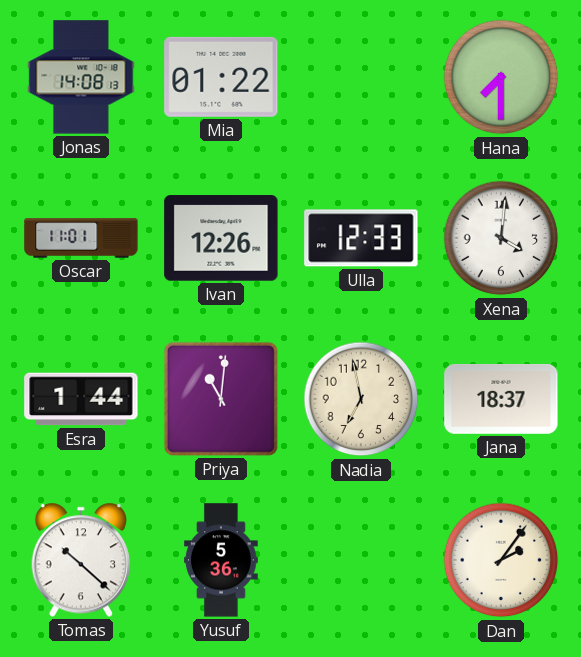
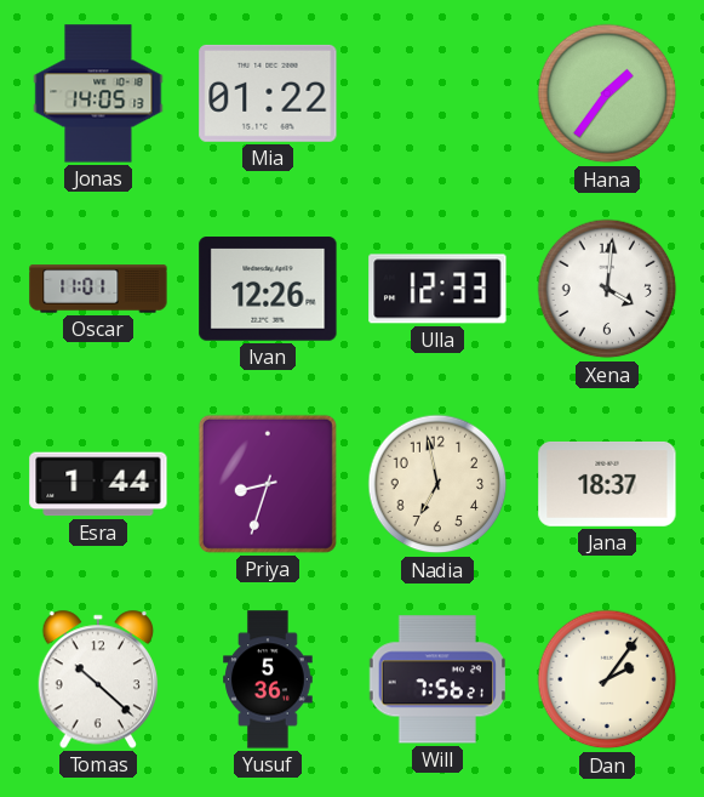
Jonas: 14:08 -> 14:05
Hana: 7:30 -> 1:36
Priya: 11:01 -> 8:33
Will: none -> 7:56
